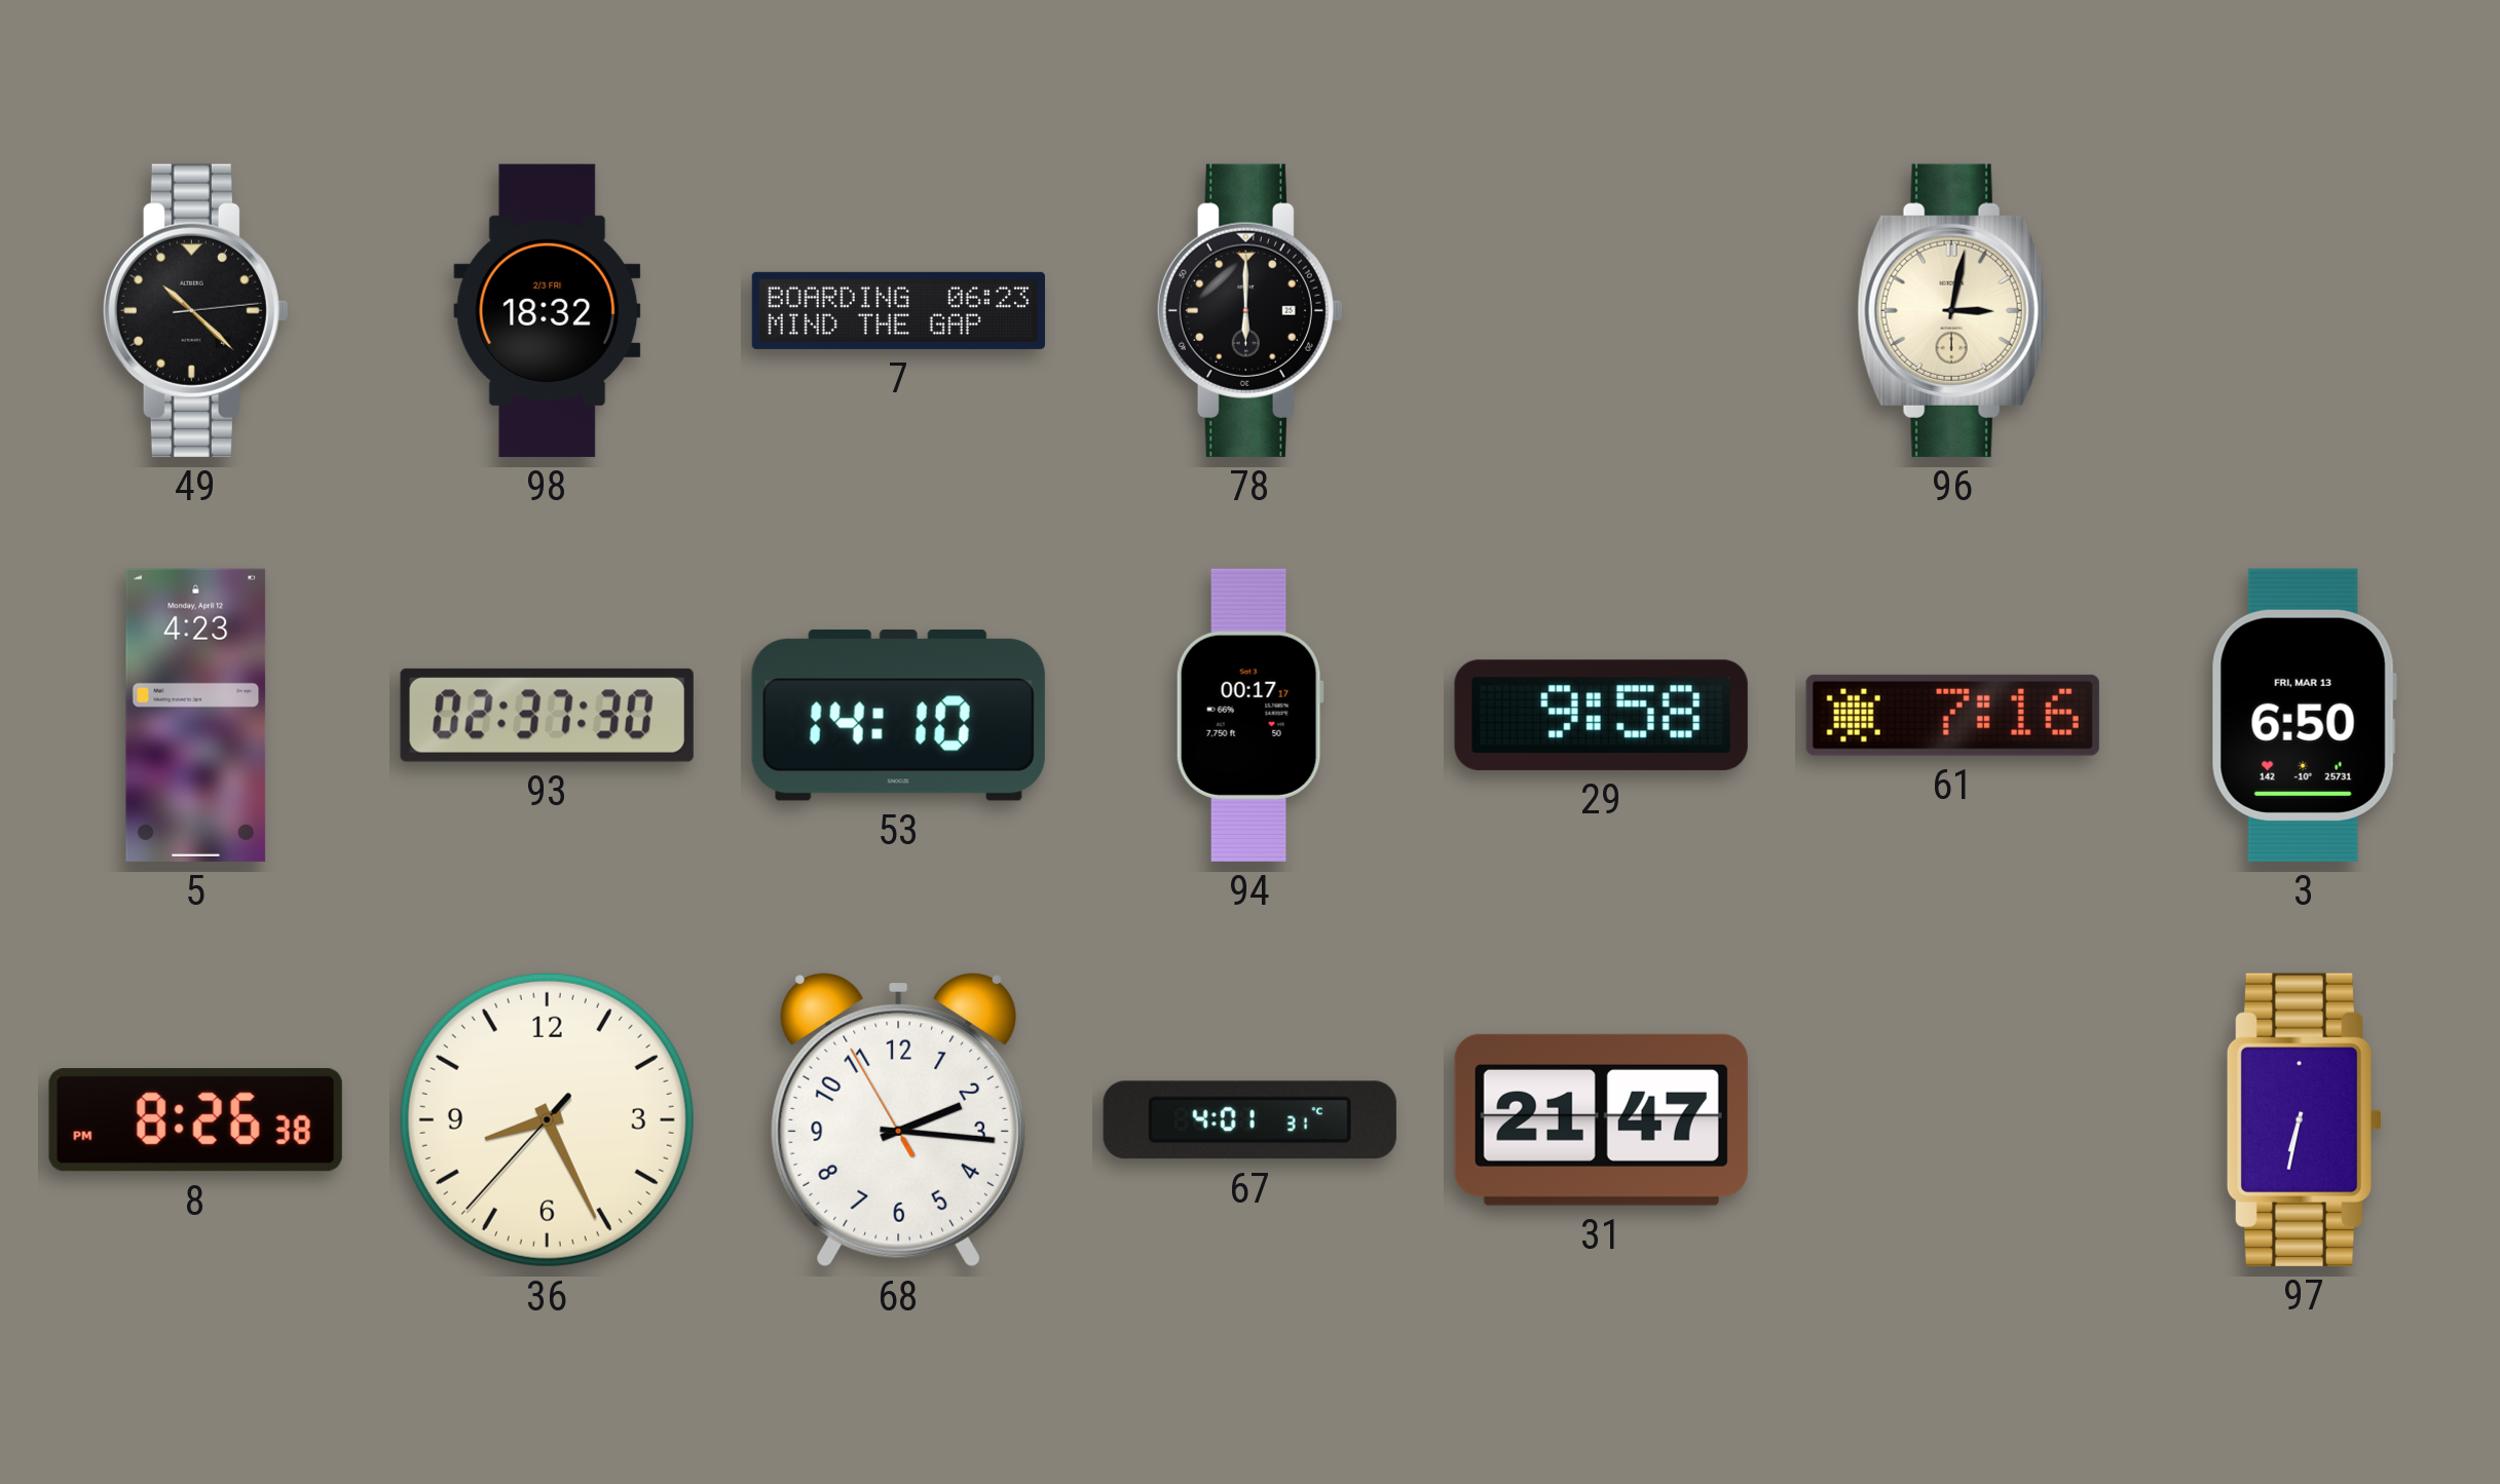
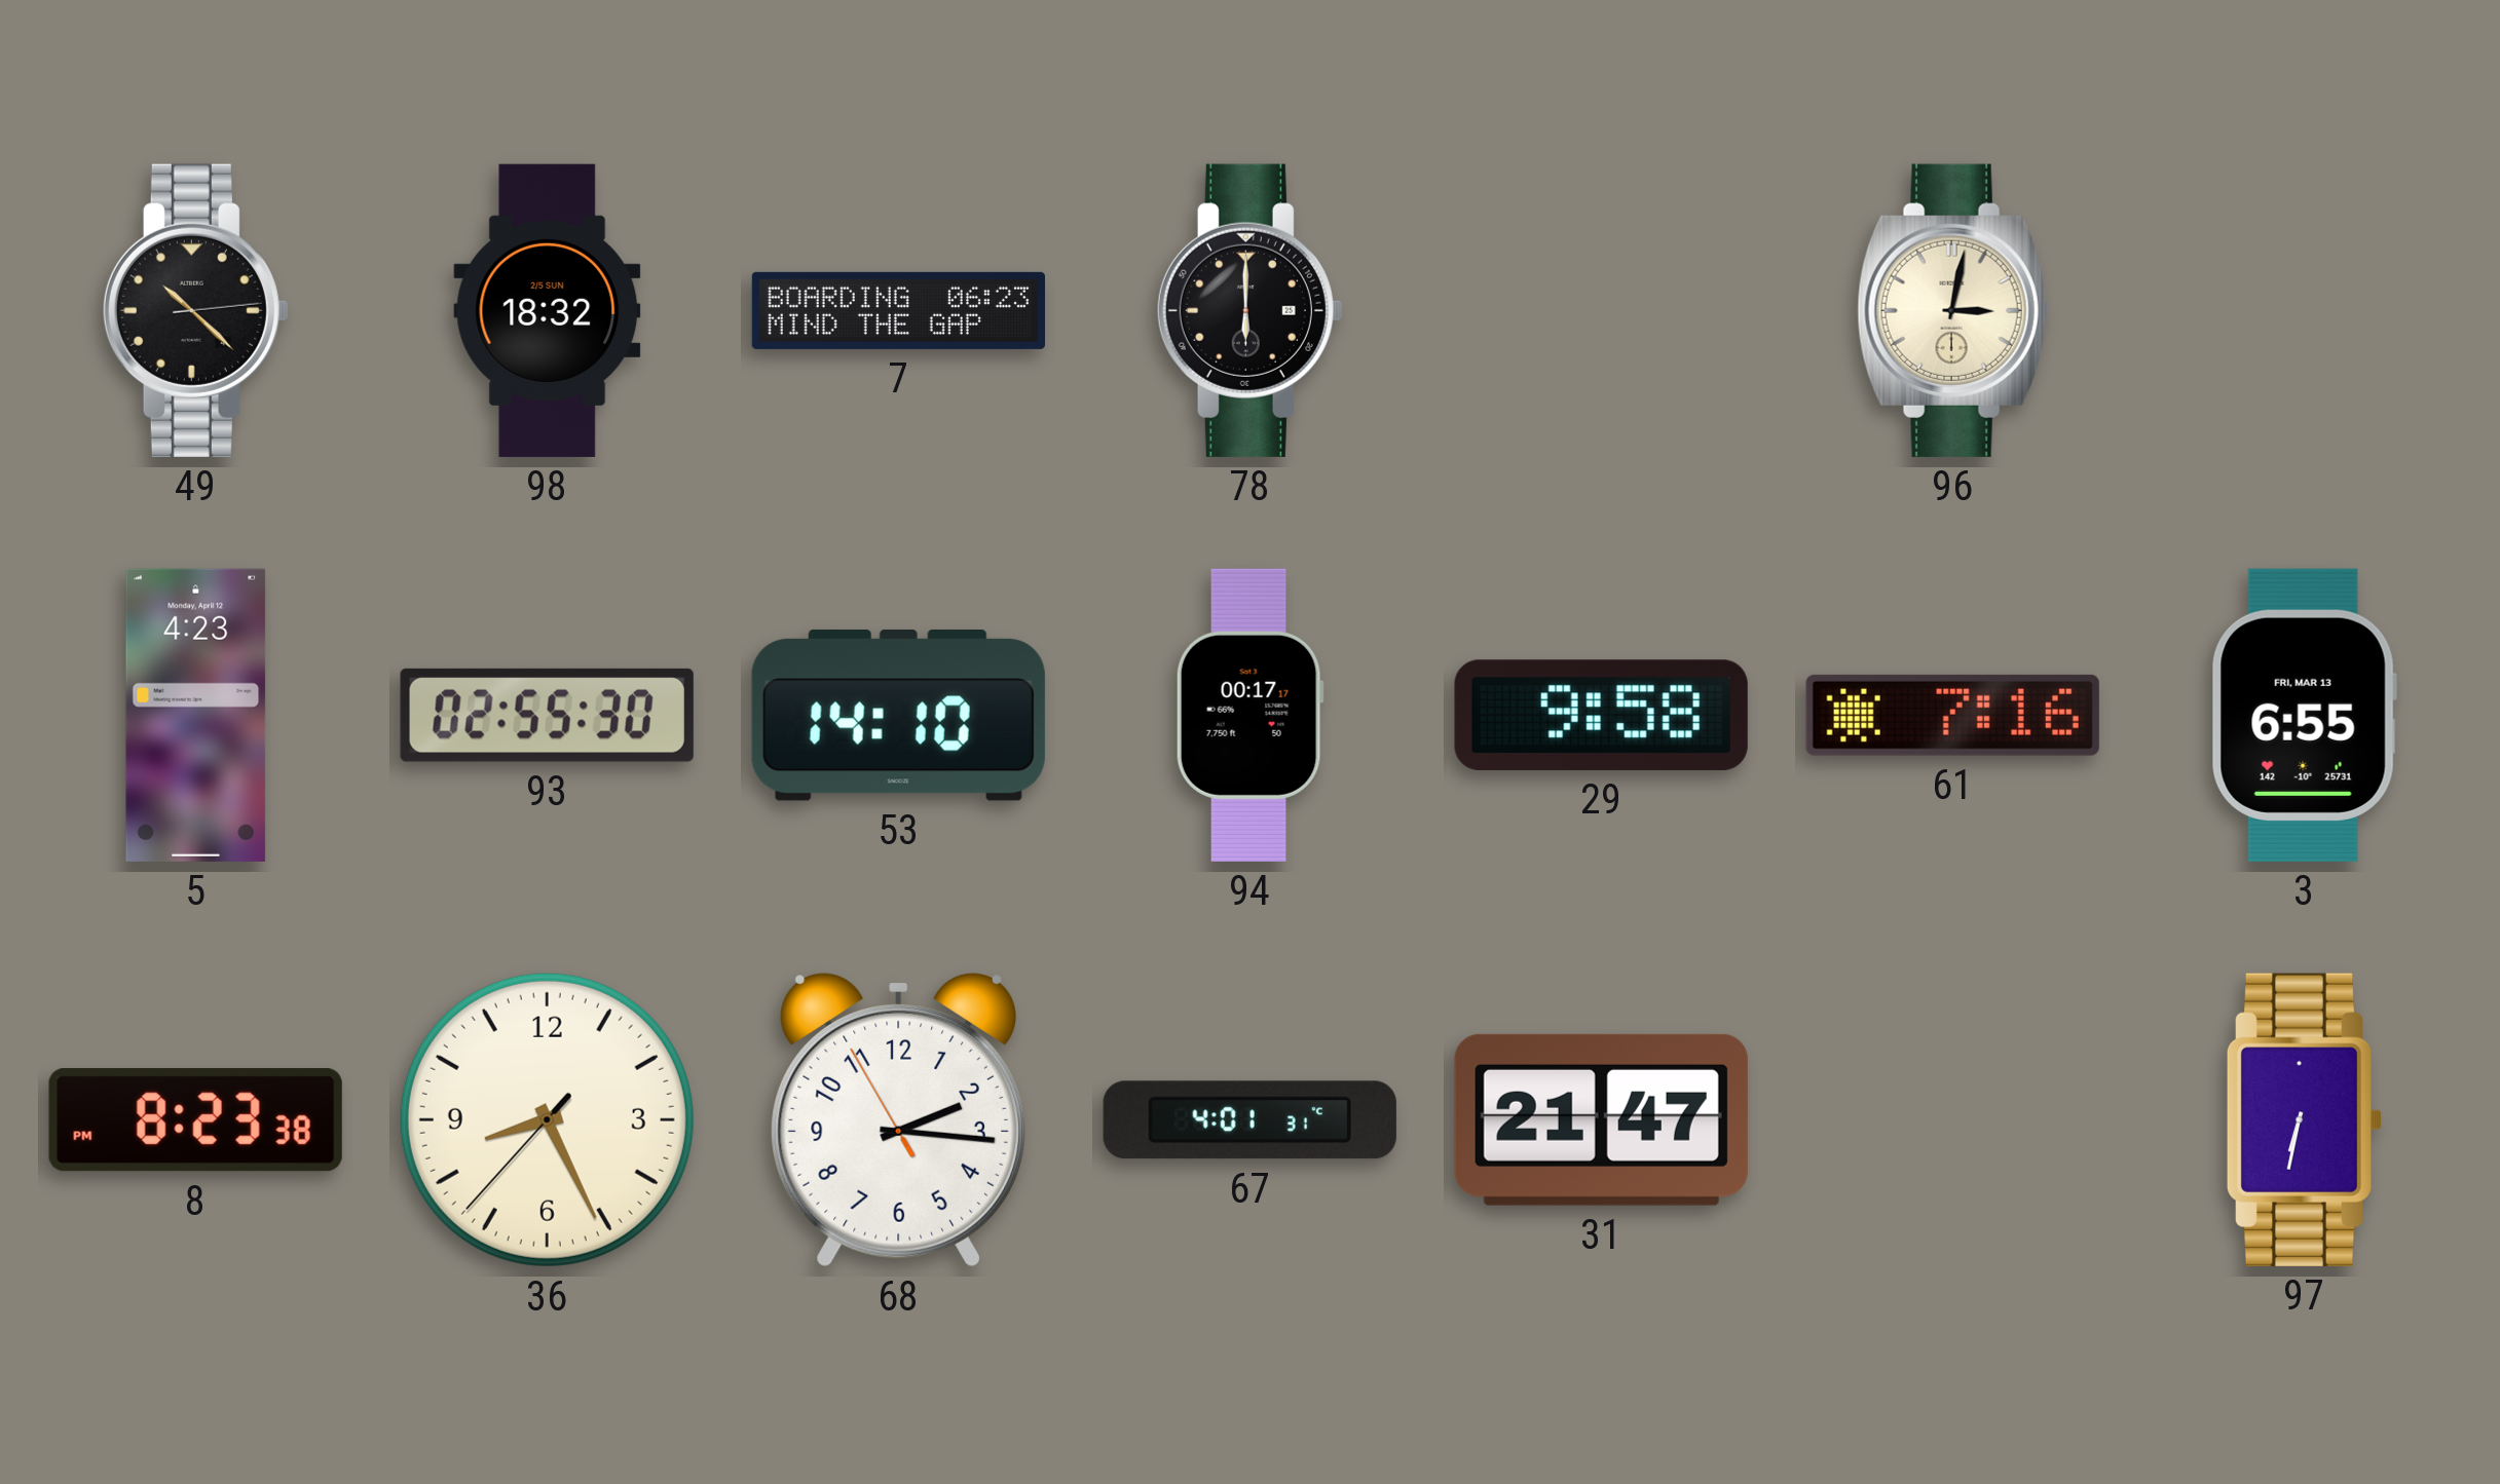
98 date: 2/3 FRI -> 2/5 SUN
93: 02:37 -> 02:55
3: 6:50 -> 6:55
8: 8:26 -> 8:23
